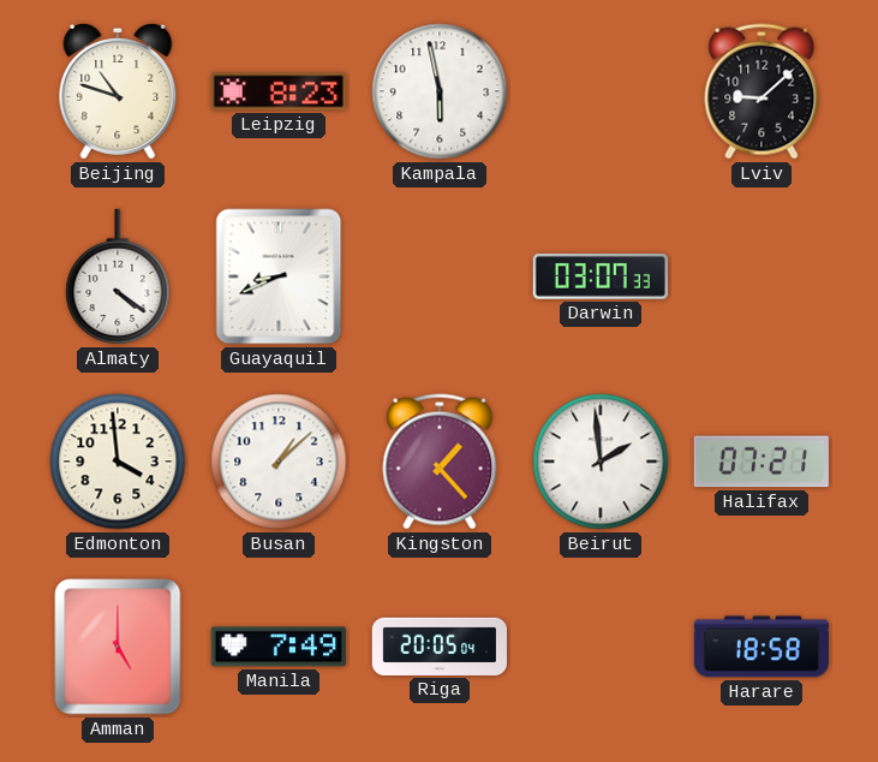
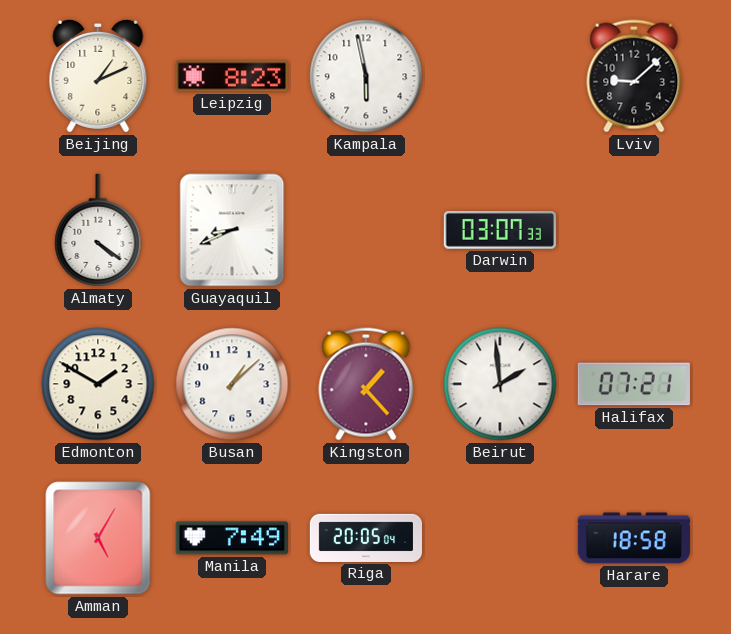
Beijing: 10:48 -> 1:11
Edmonton: 3:59 -> 1:50
Amman: 5:00 -> 5:05
